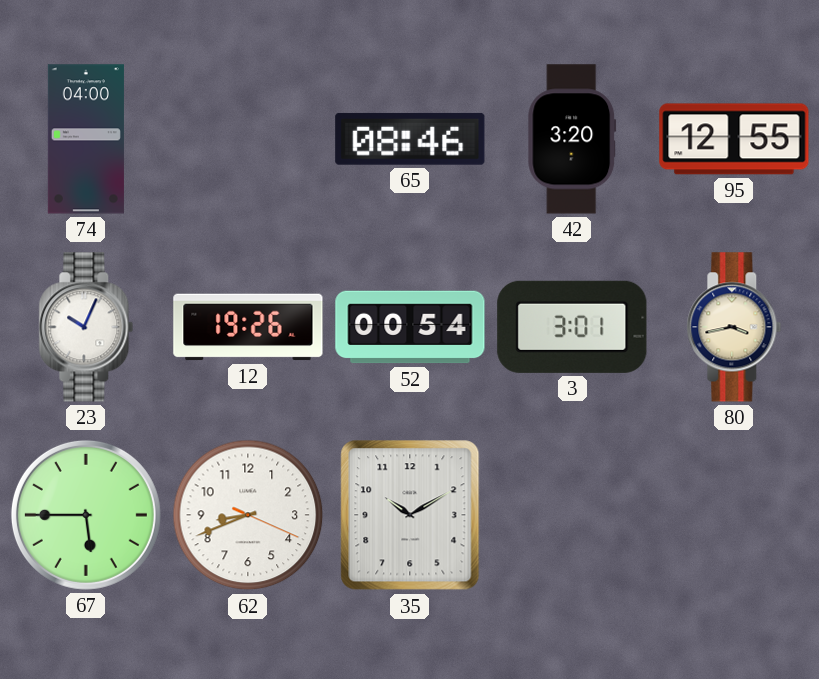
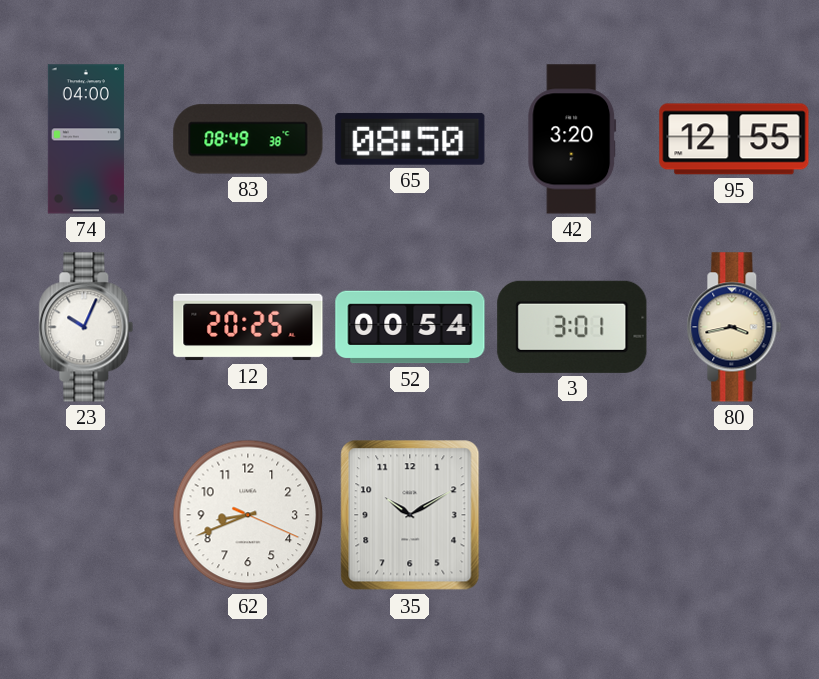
83: none -> 08:49
65: 08:46 -> 08:50
12: 19:26 -> 20:25
67: 5:45 -> none
